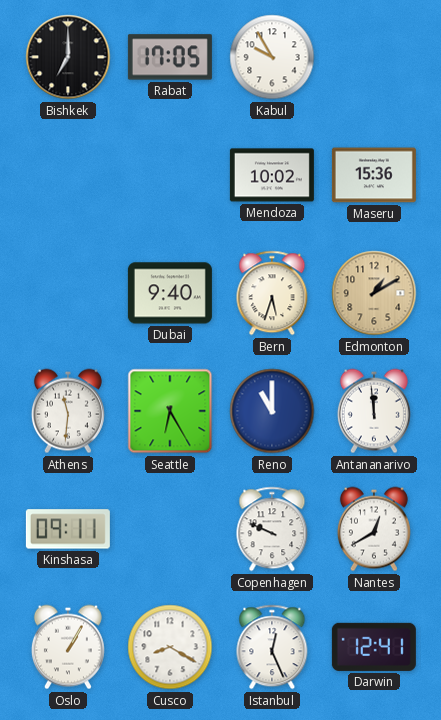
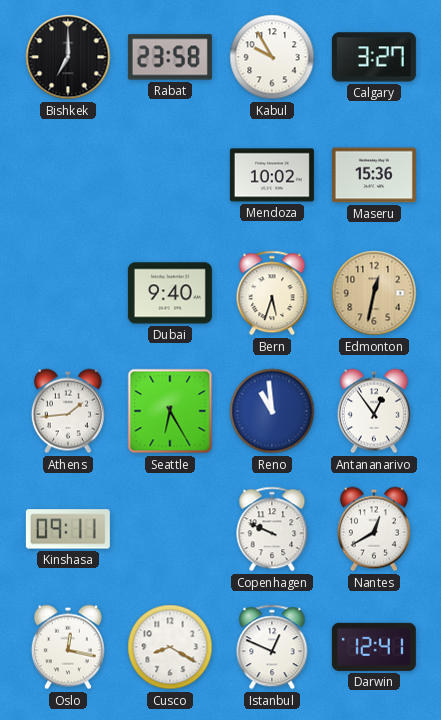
Rabat: 17:05 -> 23:58
Calgary: none -> 3:27
Edmonton: 1:10 -> 12:32
Athens: 11:31 -> 1:44
Reno: 11:00 -> 10:59
Antananarivo: 11:59 -> 12:54
Oslo: 1:05 -> 12:17
Istanbul: 12:26 -> 12:49
